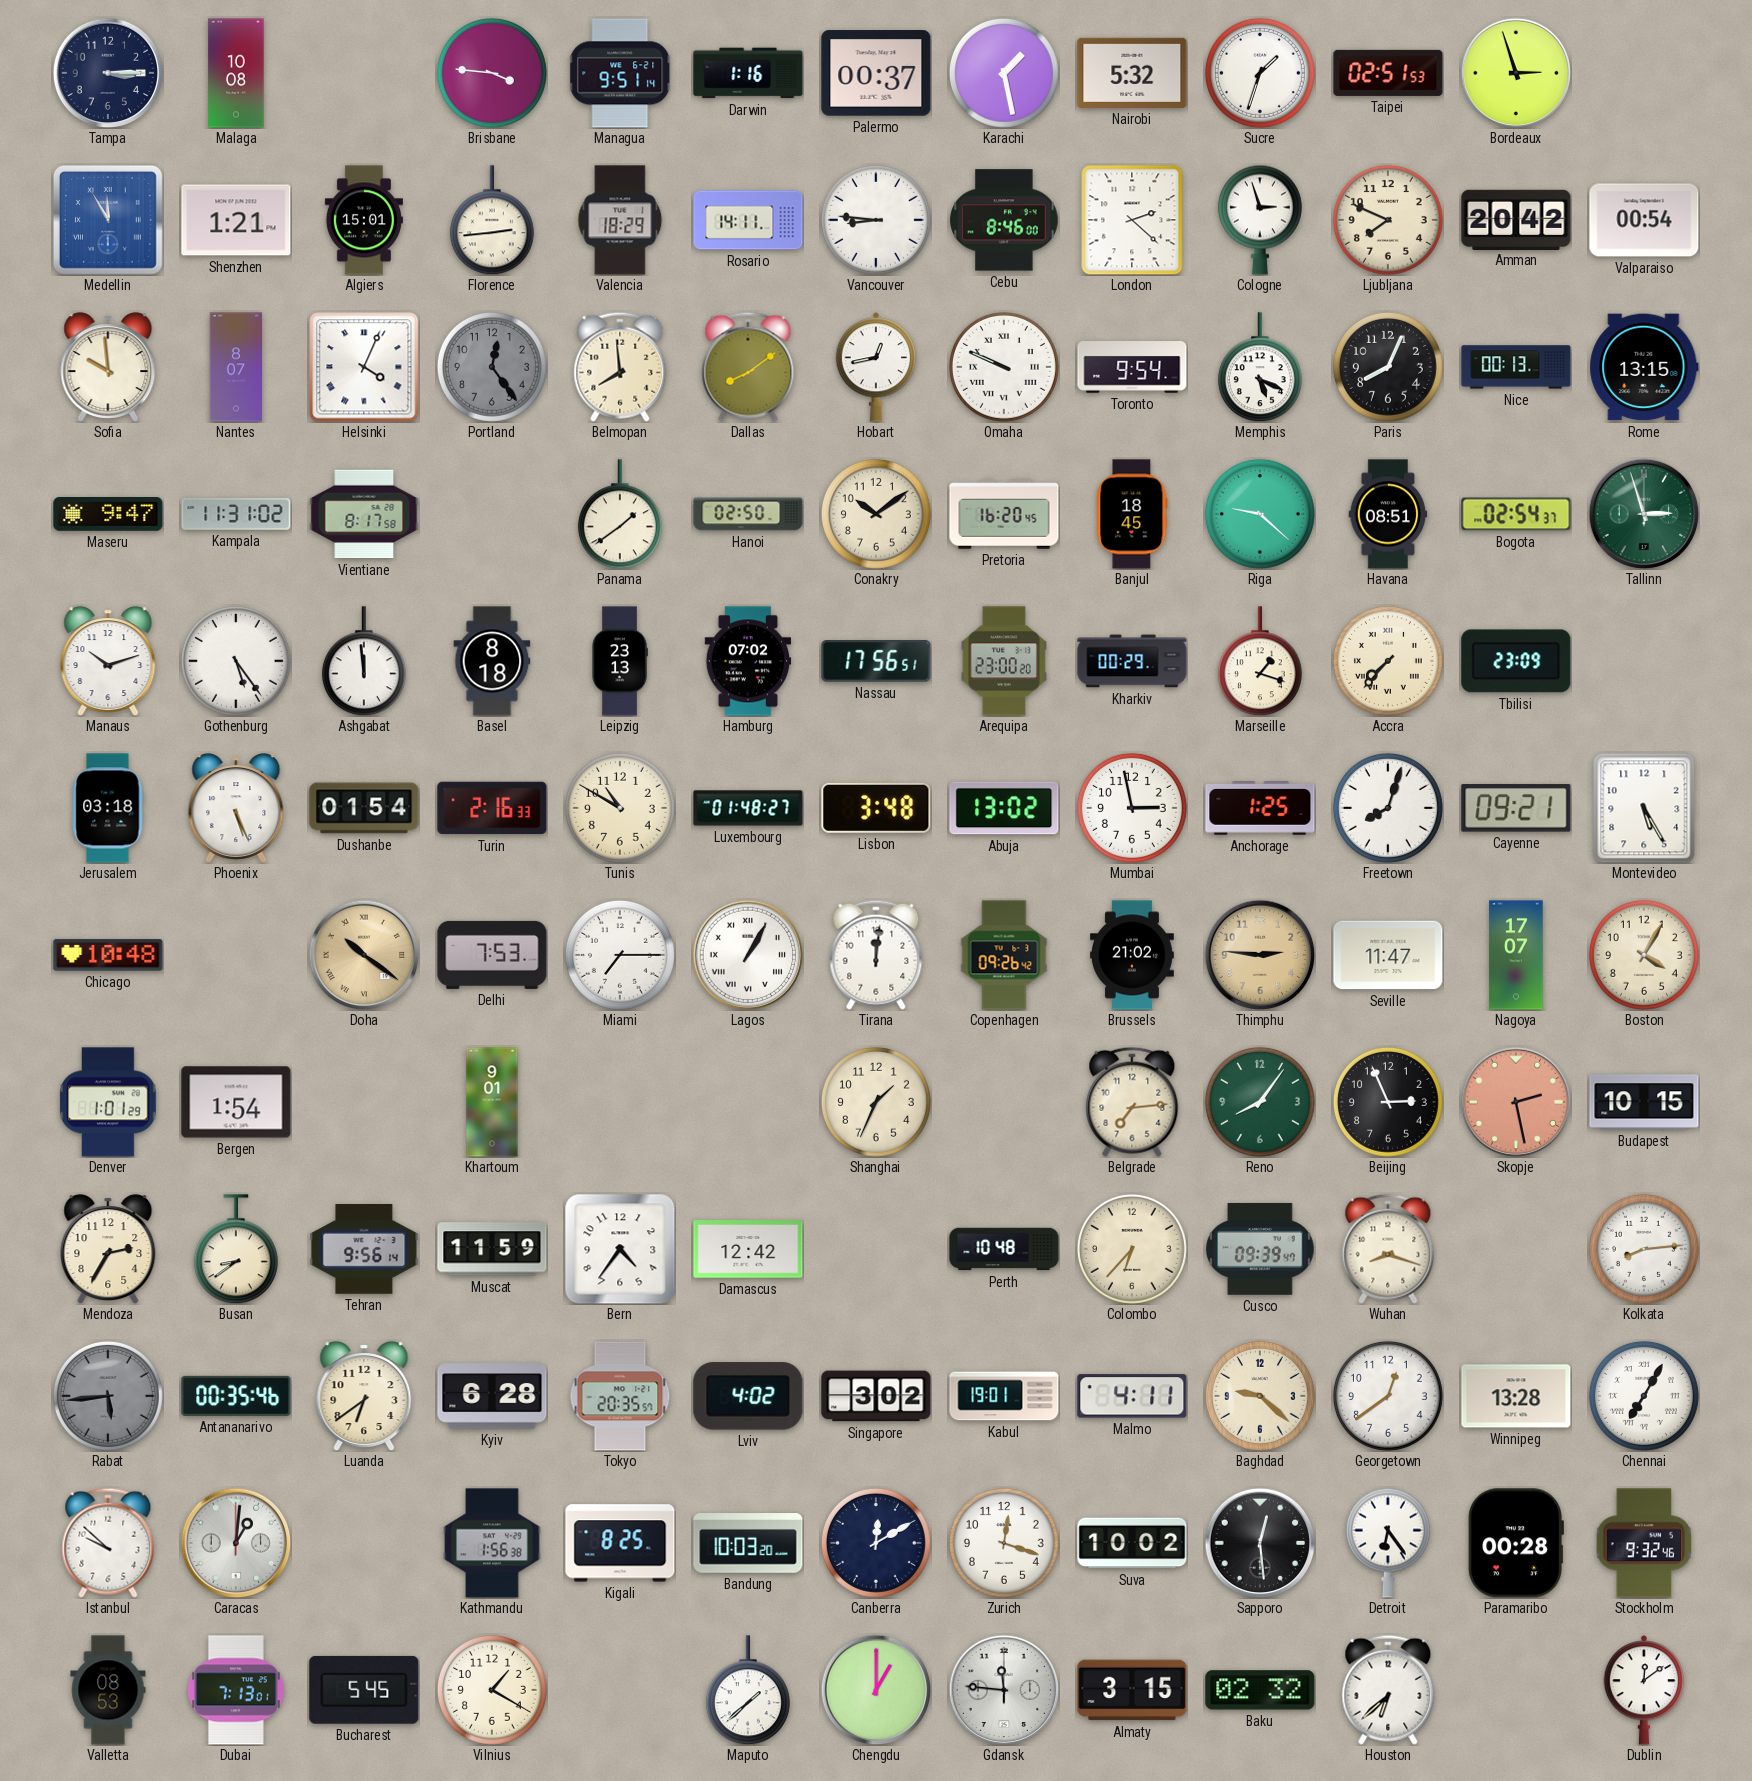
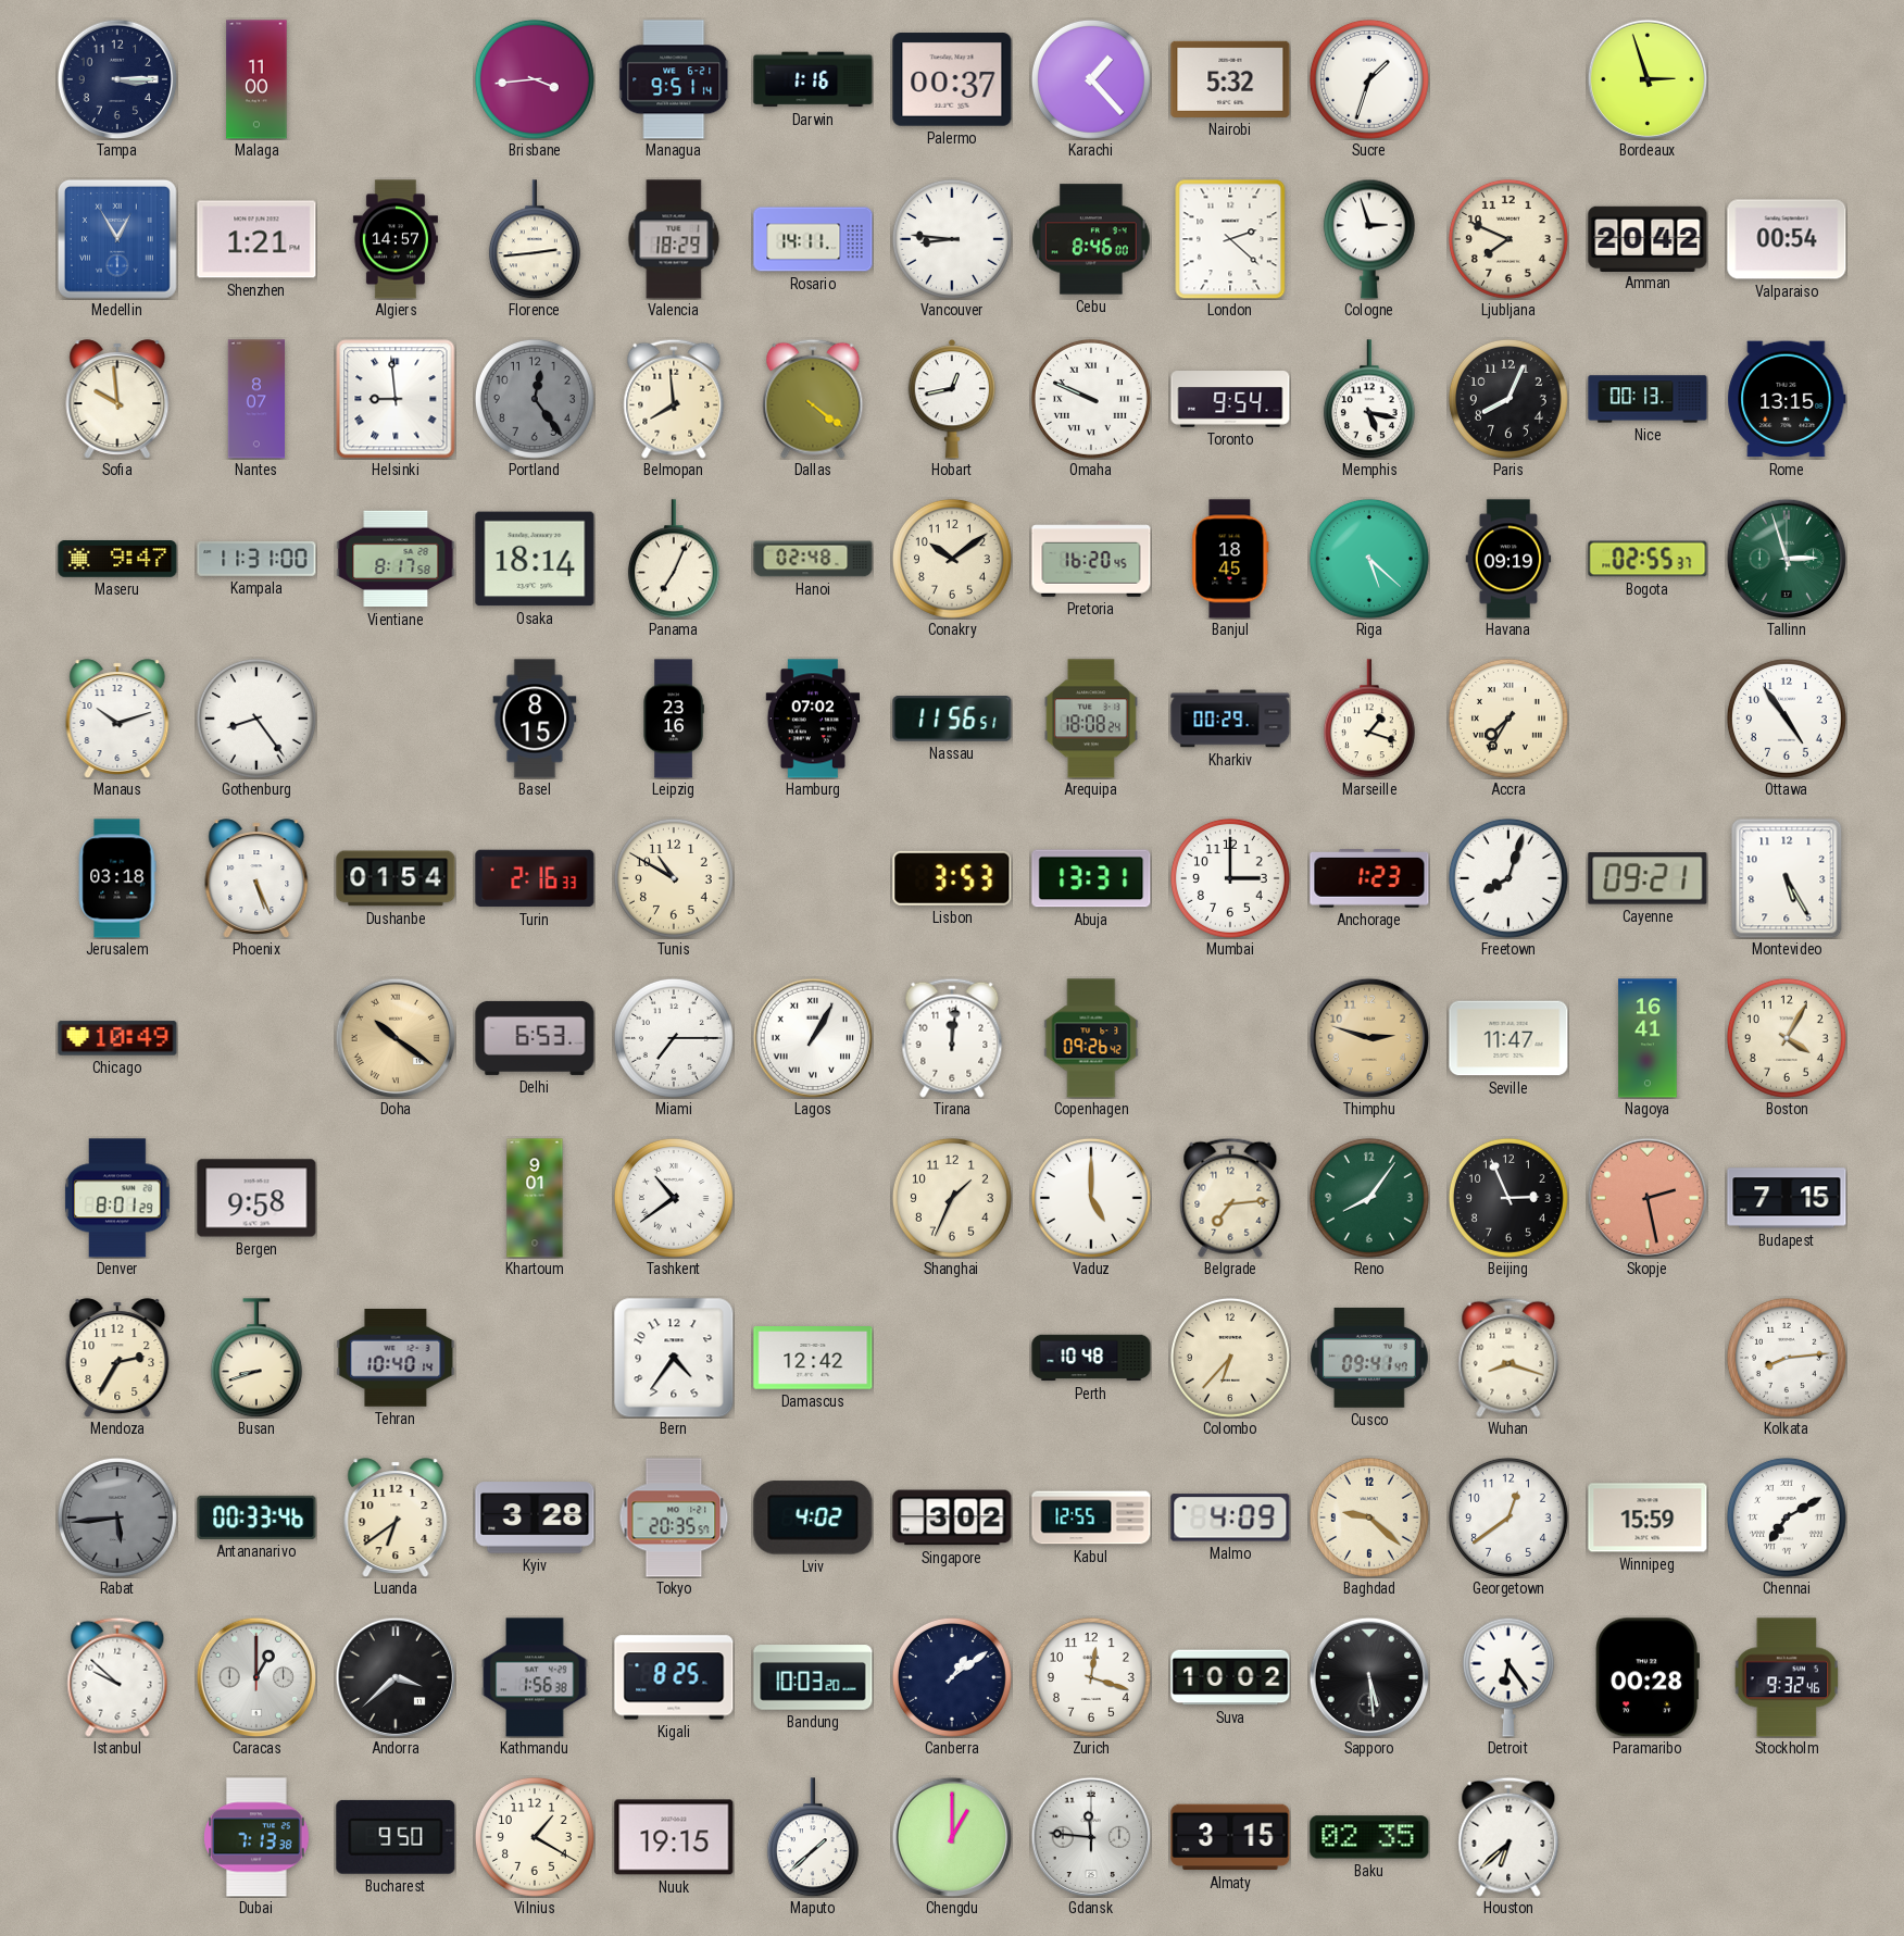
Malaga: 10:08 -> 11:00
Brisbane: 3:46 -> 3:44
Karachi: 1:28 -> 1:23
Taipei: 02:51 -> none
Medellin: 11:55 -> 12:55
Algiers: 15:01 -> 14:57
Helsinki: 4:04 -> 8:59
Dallas: 8:09 -> 4:21
Memphis: 5:19 -> 5:17
Kampala: 11:31:02 -> 11:31:00
Osaka: none -> 18:14
Panama: 1:39 -> 7:04
Hanoi: 02:50 -> 02:48
Riga: 9:22 -> 5:22
Havana: 08:51 -> 09:19
Bogota: 02:54 -> 02:55
Gothenburg: 5:24 -> 8:24
Ashgabat: 11:59 -> none
Basel: 8:18 -> 8:15
Leipzig: 23:13 -> 23:16
Nassau: 17:56 -> 11:56
Arequipa: 23:00 -> 18:08
Accra: 7:37 -> 7:35
Tbilisi: 23:09 -> none
Ottawa: none -> 4:54
Luxembourg: 01:48 -> none
Lisbon: 3:48 -> 3:53
Abuja: 13:02 -> 13:31
Mumbai: 2:58 -> 3:00
Anchorage: 1:25 -> 1:23
Chicago: 10:48 -> 10:49
Delhi: 7:53 -> 6:53
Brussels: 21:02 -> none
Thimphu: 2:46 -> 2:48
Nagoya: 17:07 -> 16:41
Denver: 1:01 -> 8:01
Bergen: 1:54 -> 9:58
Tashkent: none -> 10:39
Vaduz: none -> 5:00
Budapest: 10:15 -> 7:15
Busan: 8:39 -> 8:42
Tehran: 9:56 -> 10:40
Muscat: 11:59 -> none
Cusco: 09:39 -> 09:41
Antananarivo: 00:35 -> 00:33
Kyiv: 6:28 -> 3:28
Kabul: 19:01 -> 12:55
Malmo: 4:11 -> 4:09
Winnipeg: 13:28 -> 15:59
Chennai: 7:05 -> 7:10
Caracas: 1:01 -> 1:00
Andorra: none -> 3:38
Canberra: 12:10 -> 1:09
Sapporo: 12:29 -> 5:29
Valletta: 08:53 -> none
Dubai: 7:13:01 -> 7:13:38
Bucharest: 5:45 -> 9:50
Nuuk: none -> 19:15
Baku: 02:32 -> 02:35
Dublin: 12:09 -> none
